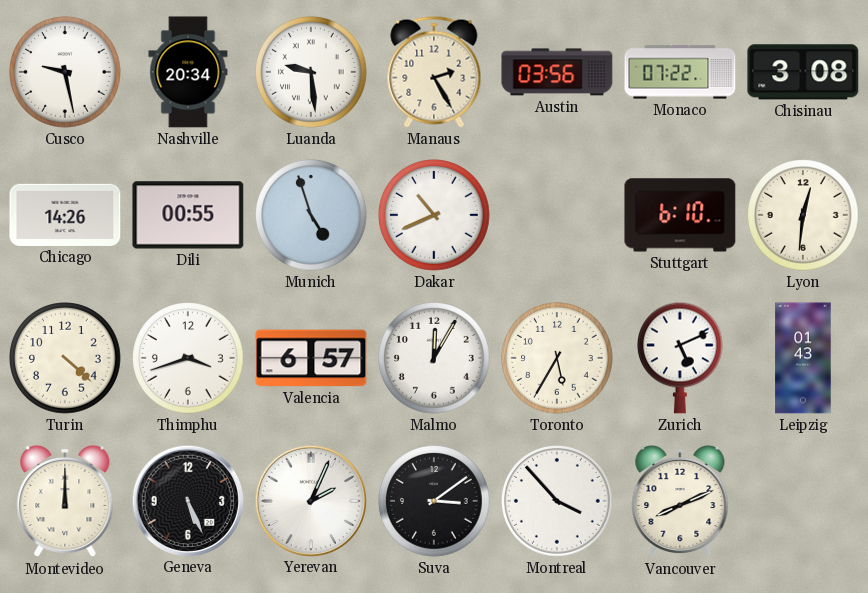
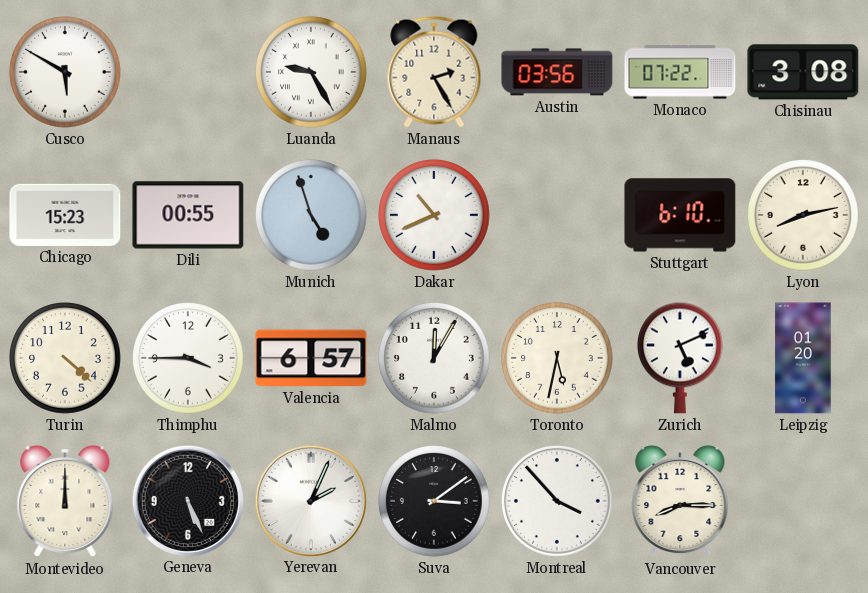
Cusco: 9:28 -> 5:50
Nashville: 20:34 -> none
Luanda: 9:29 -> 9:25
Chicago: 14:26 -> 15:23
Lyon: 12:31 -> 8:13
Thimphu: 3:42 -> 3:45
Toronto: 5:35 -> 5:32
Leipzig: 01:43 -> 01:20
Vancouver: 8:11 -> 8:15
